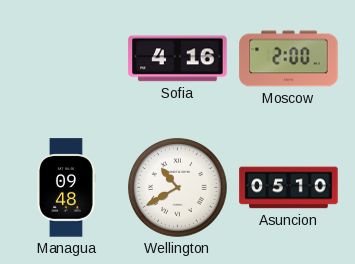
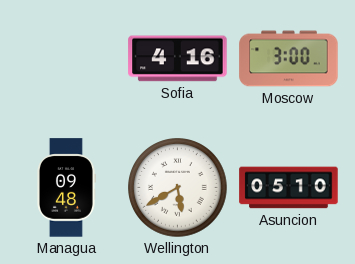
Moscow: 2:00 -> 3:00
Wellington: 10:40 -> 5:40
